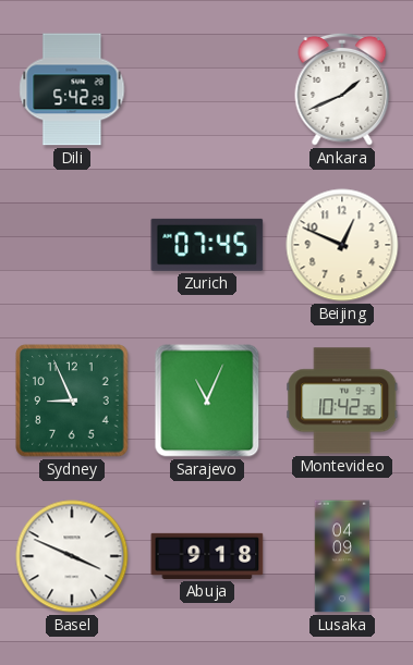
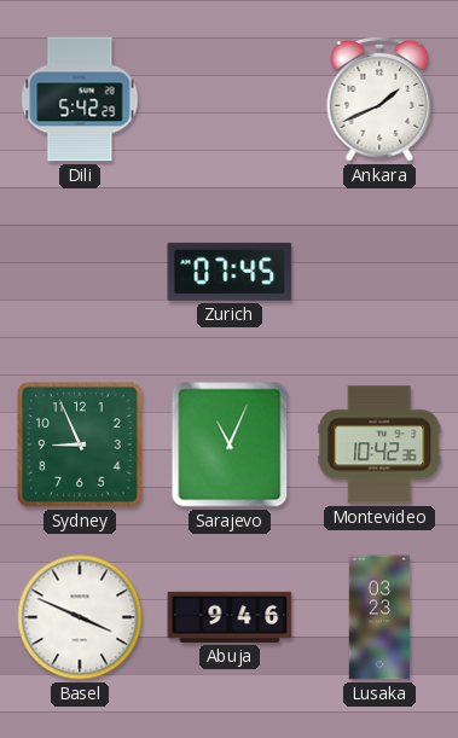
Beijing: 12:49 -> none
Abuja: 9:18 -> 9:46
Lusaka: 04:09 -> 03:23
